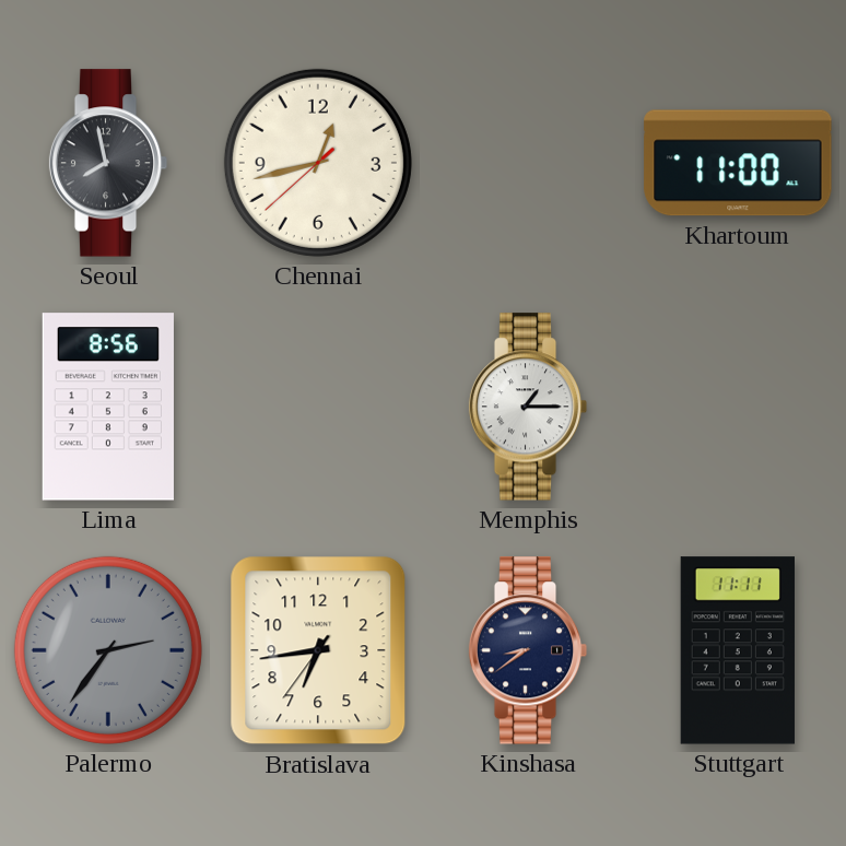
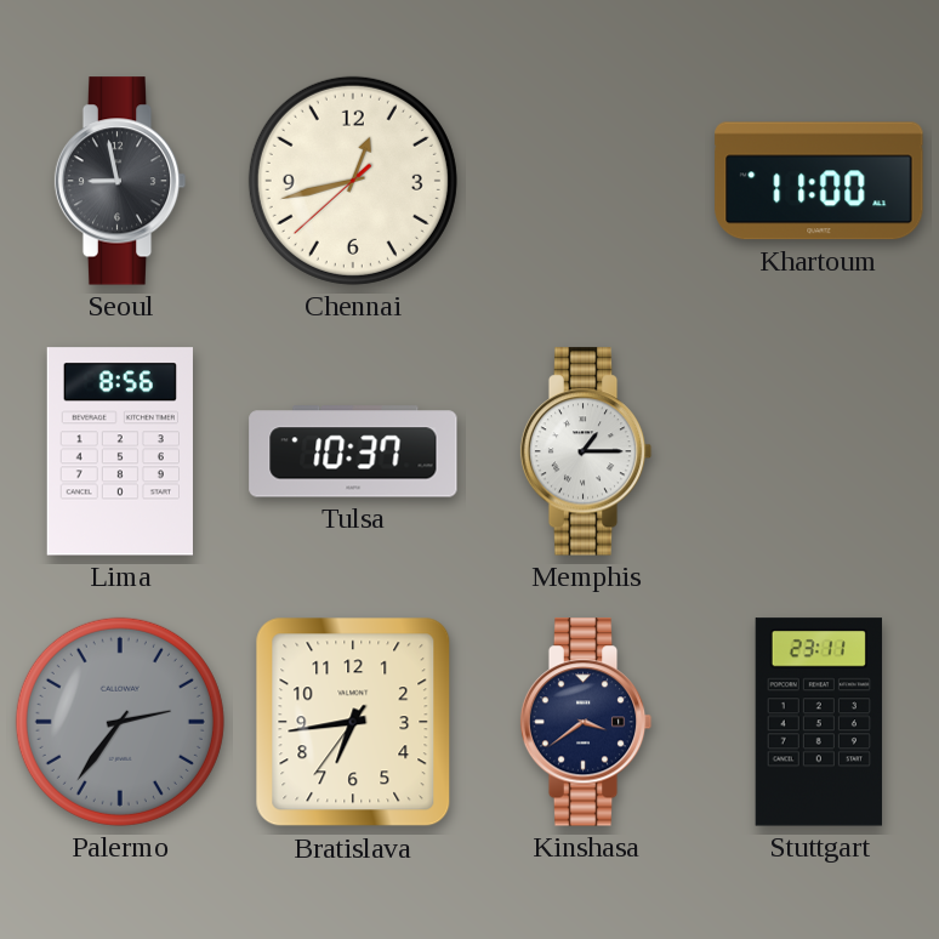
Seoul: 7:58 -> 8:58
Tulsa: none -> 10:37
Kinshasa: 8:39 -> 3:39
Stuttgart: 11:11 -> 23:11
